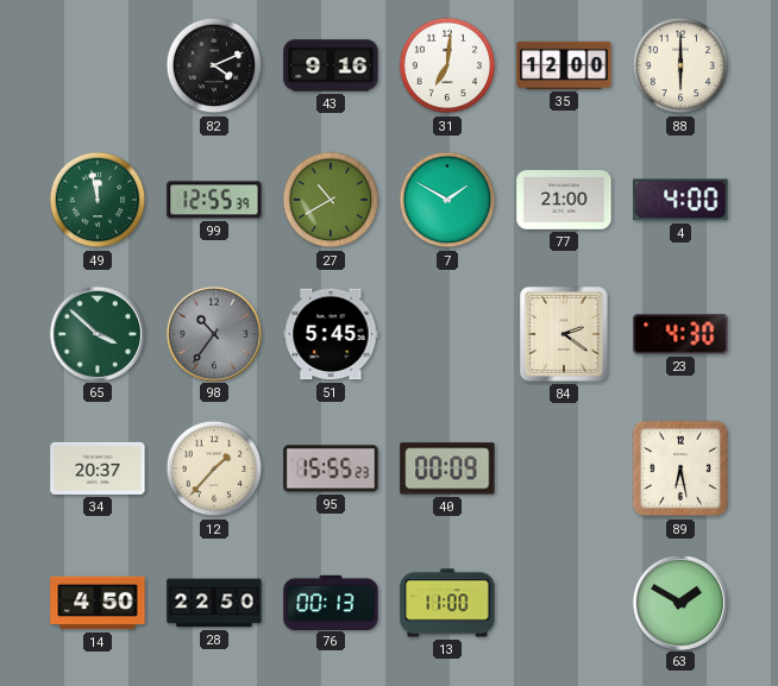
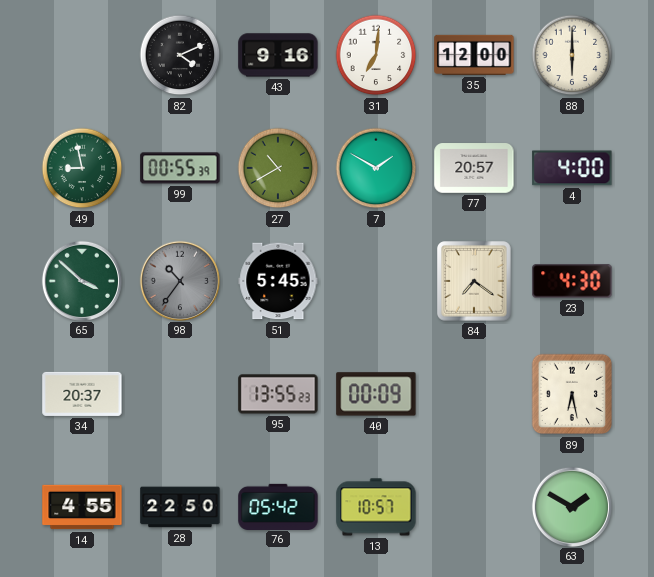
49: 11:58 -> 8:58
99: 12:55 -> 00:55
77: 21:00 -> 20:57
84: 2:21 -> 7:21
12: 1:37 -> none
95: 15:55 -> 13:55
14: 4:50 -> 4:55
76: 00:13 -> 05:42
13: 11:00 -> 10:57
